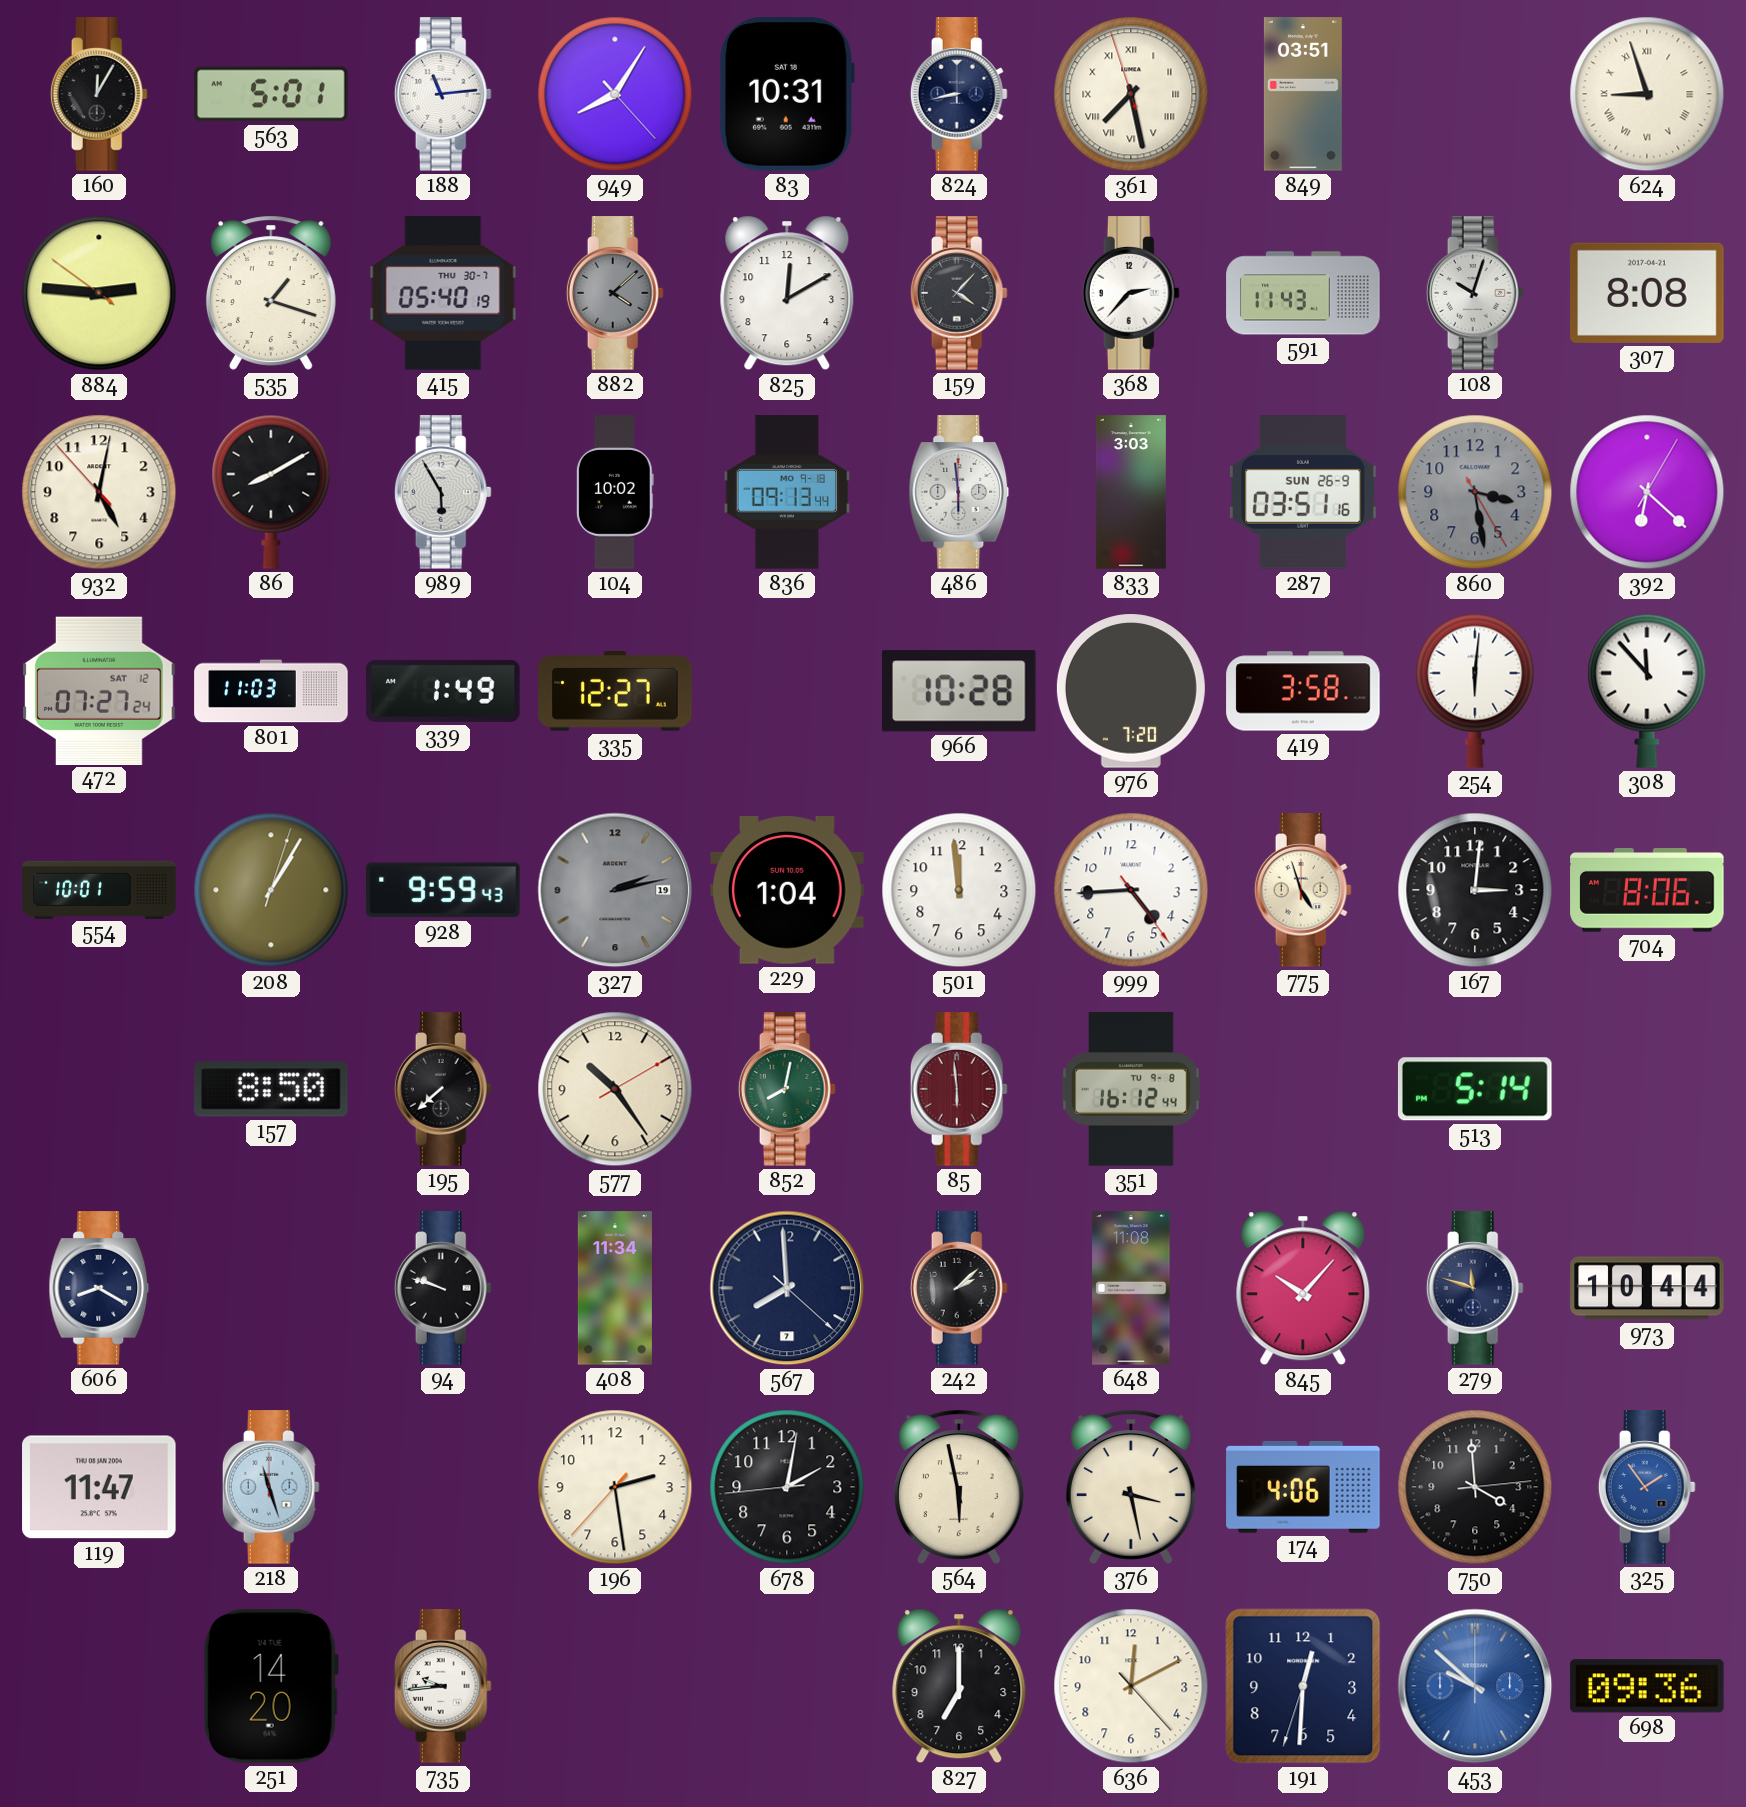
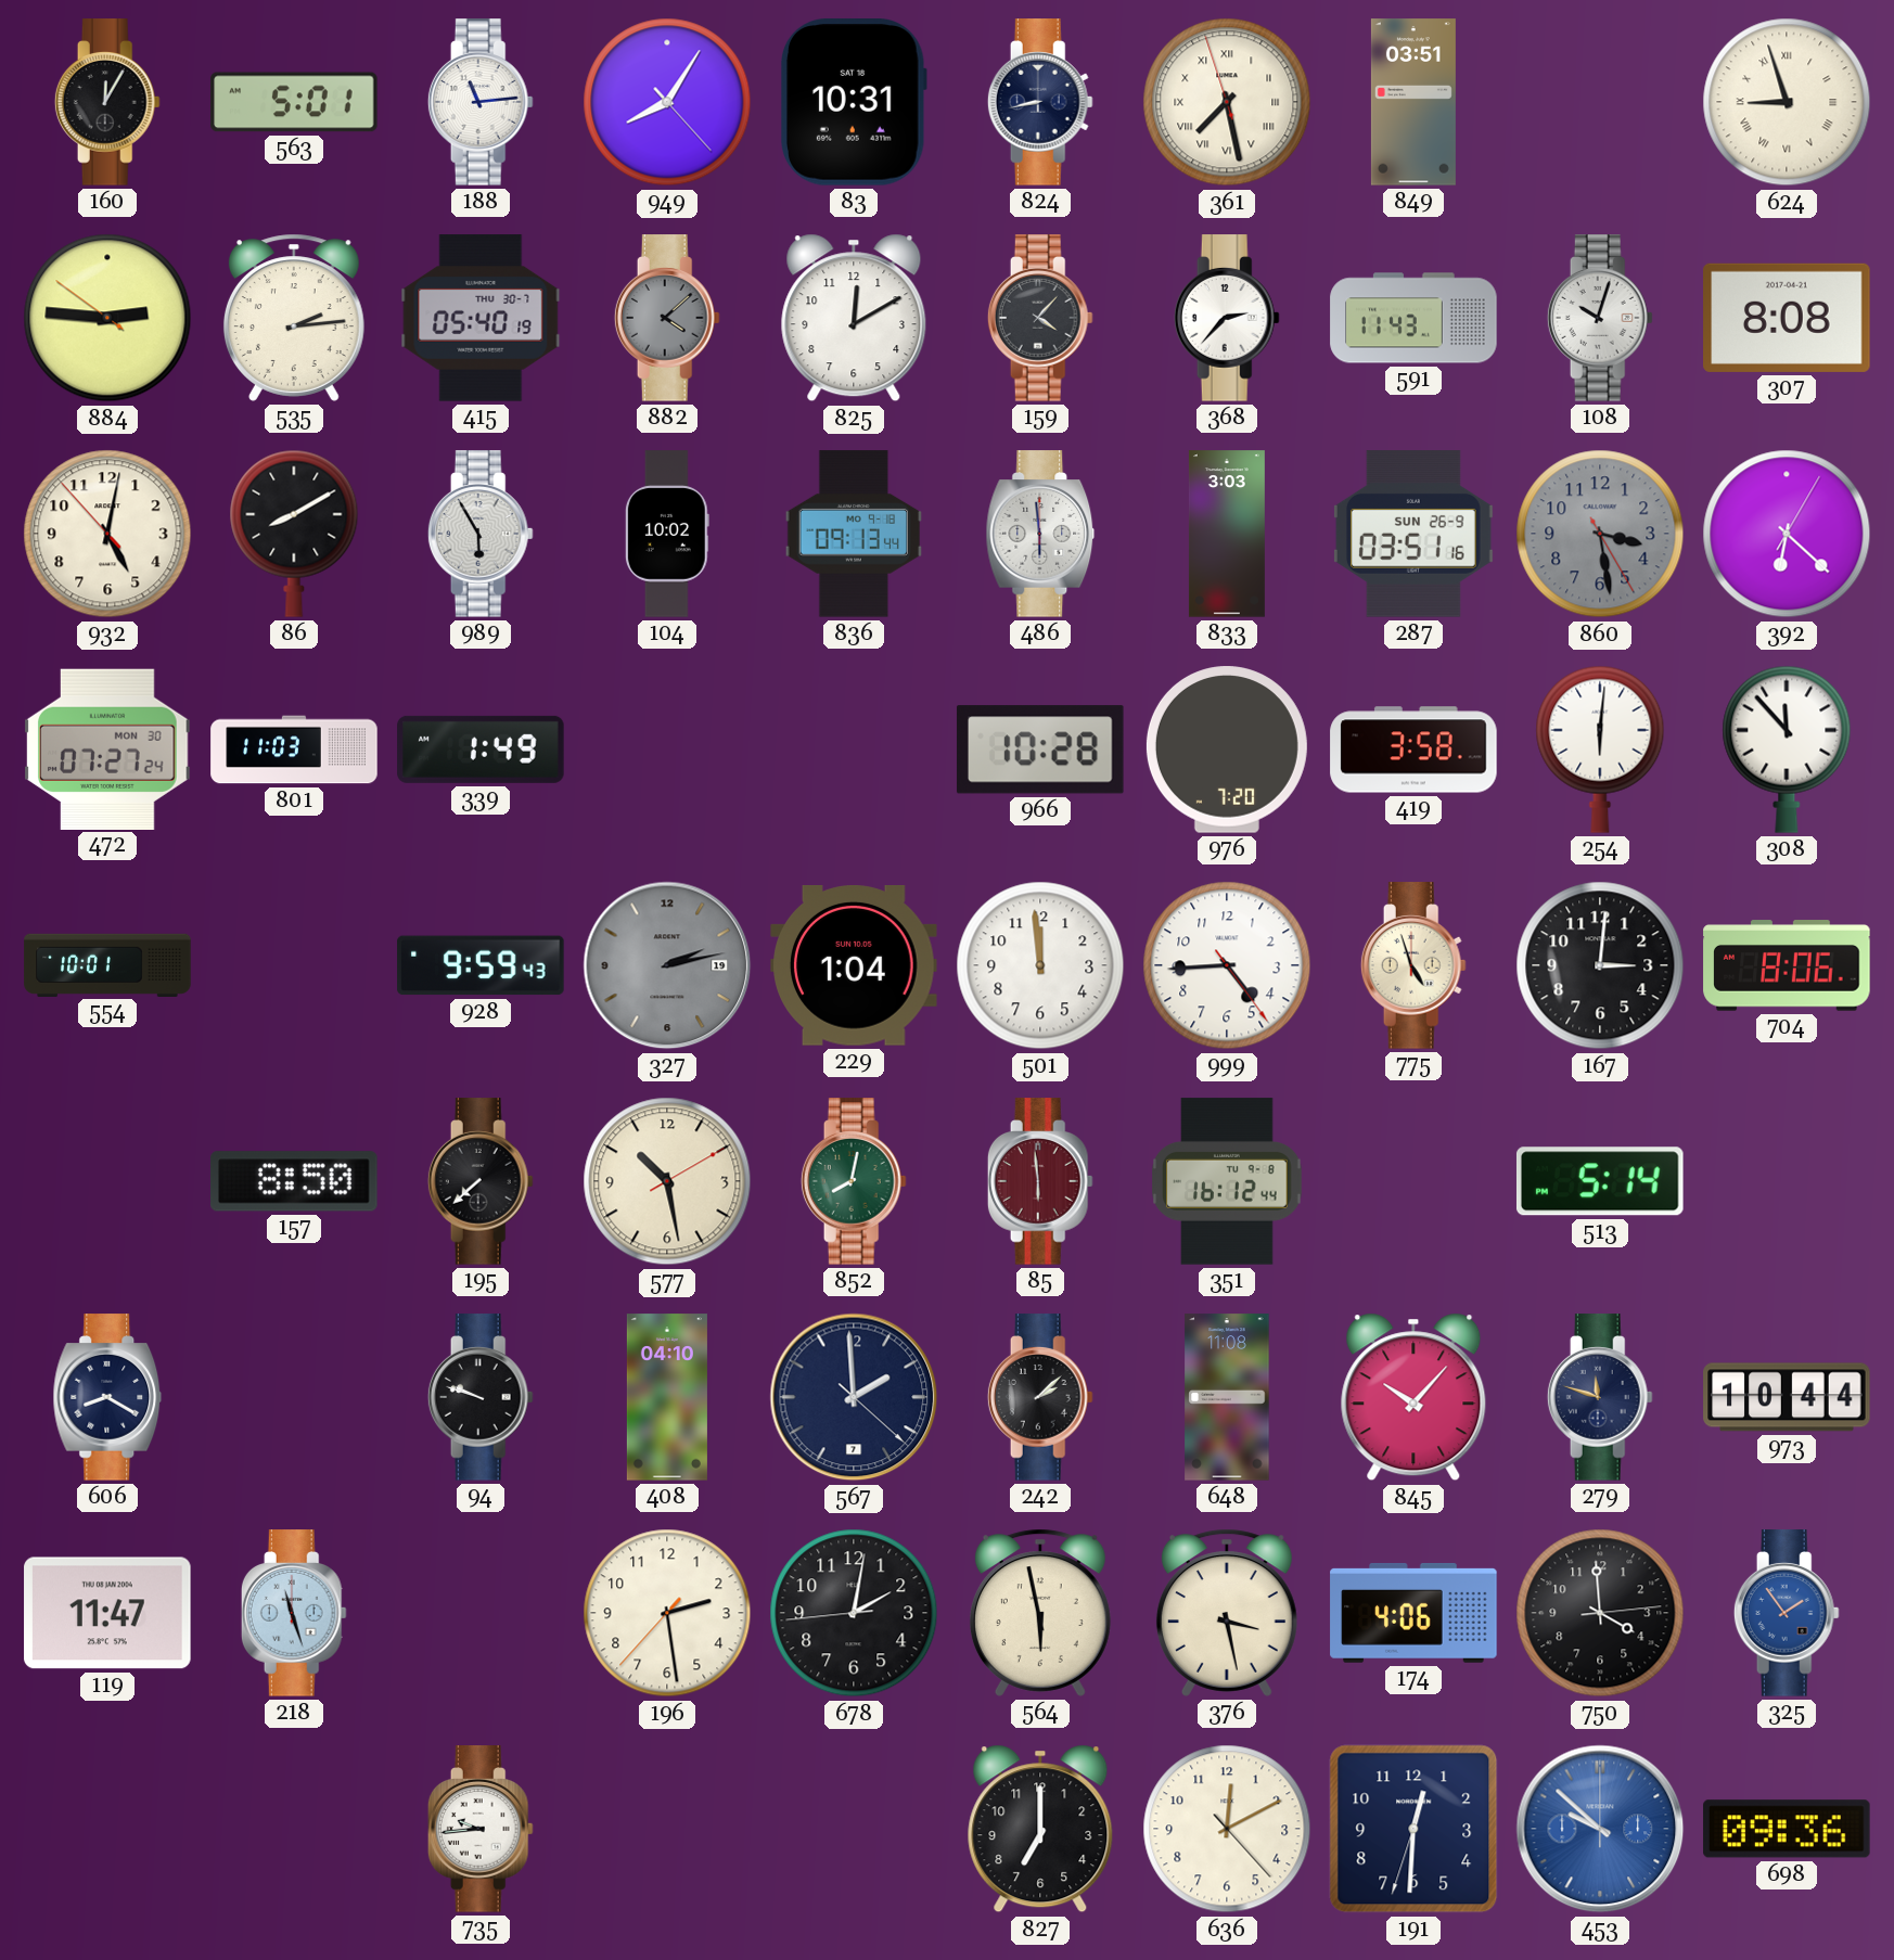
535: 1:18 -> 2:14
472 date: SAT 12 -> MON 30
335: 12:27 -> none
208: 1:05 -> none
577: 10:24 -> 10:28
408: 11:34 -> 04:10
567: 7:59 -> 1:59
251: 14:20 -> none
